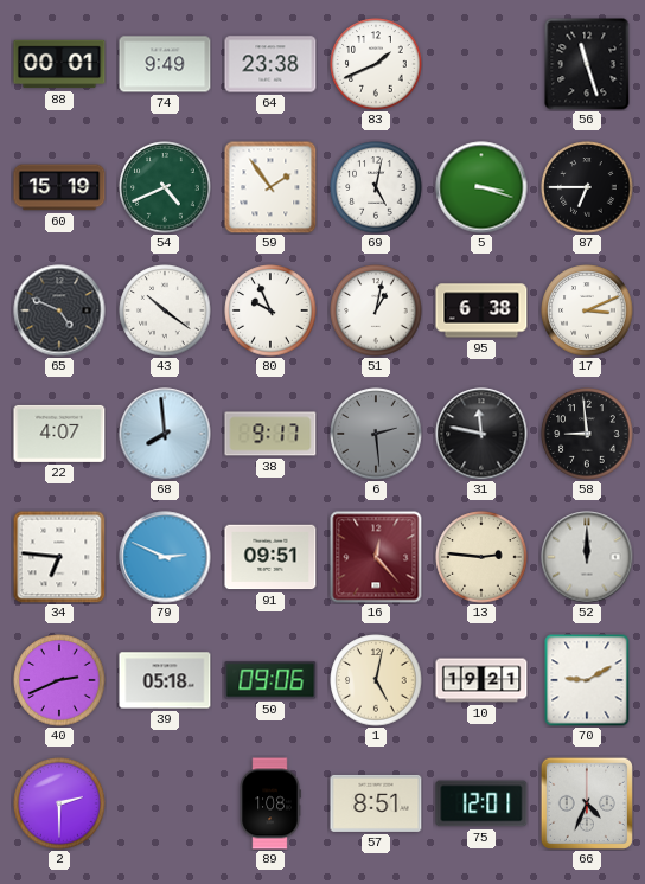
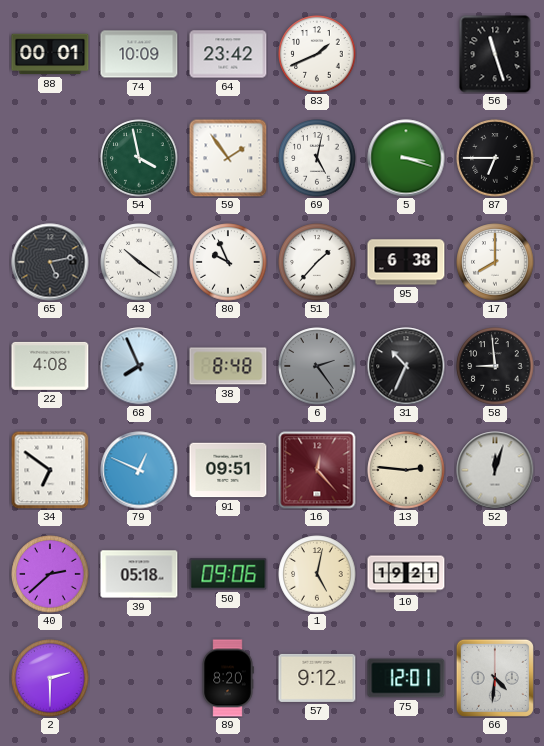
74: 9:49 -> 10:09
64: 23:38 -> 23:42
60: 15:19 -> none
54: 4:41 -> 3:58
65: 4:49 -> 5:13
51: 1:02 -> 1:37
17: 3:11 -> 8:00
22: 4:07 -> 4:08
68: 7:59 -> 7:56
38: 9:17 -> 8:48
6: 2:29 -> 2:24
31: 11:47 -> 10:34
34: 6:46 -> 6:51
79: 2:49 -> 12:49
52: 12:00 -> 12:03
40: 2:41 -> 2:38
70: 9:10 -> none
89: 1:08 -> 8:20
57: 8:51 -> 9:12
66: 4:34 -> 4:31
